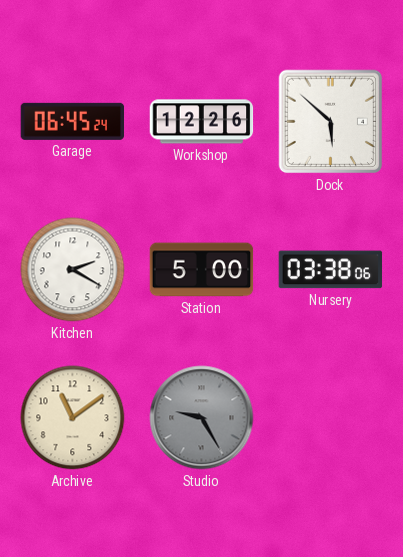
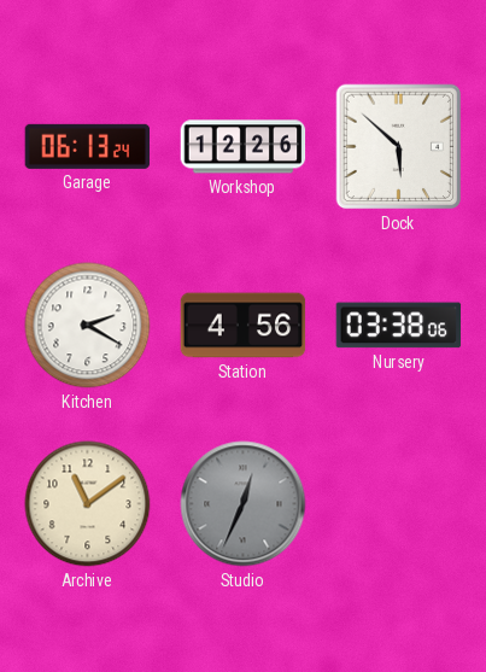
Garage: 06:45 -> 06:13
Station: 5:00 -> 4:56
Studio: 9:25 -> 12:34
